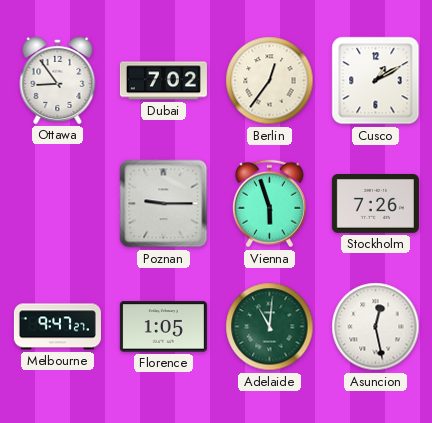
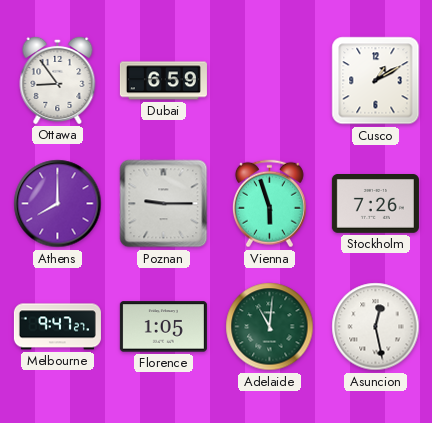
Dubai: 7:02 -> 6:59
Berlin: 12:36 -> none
Athens: none -> 8:00
